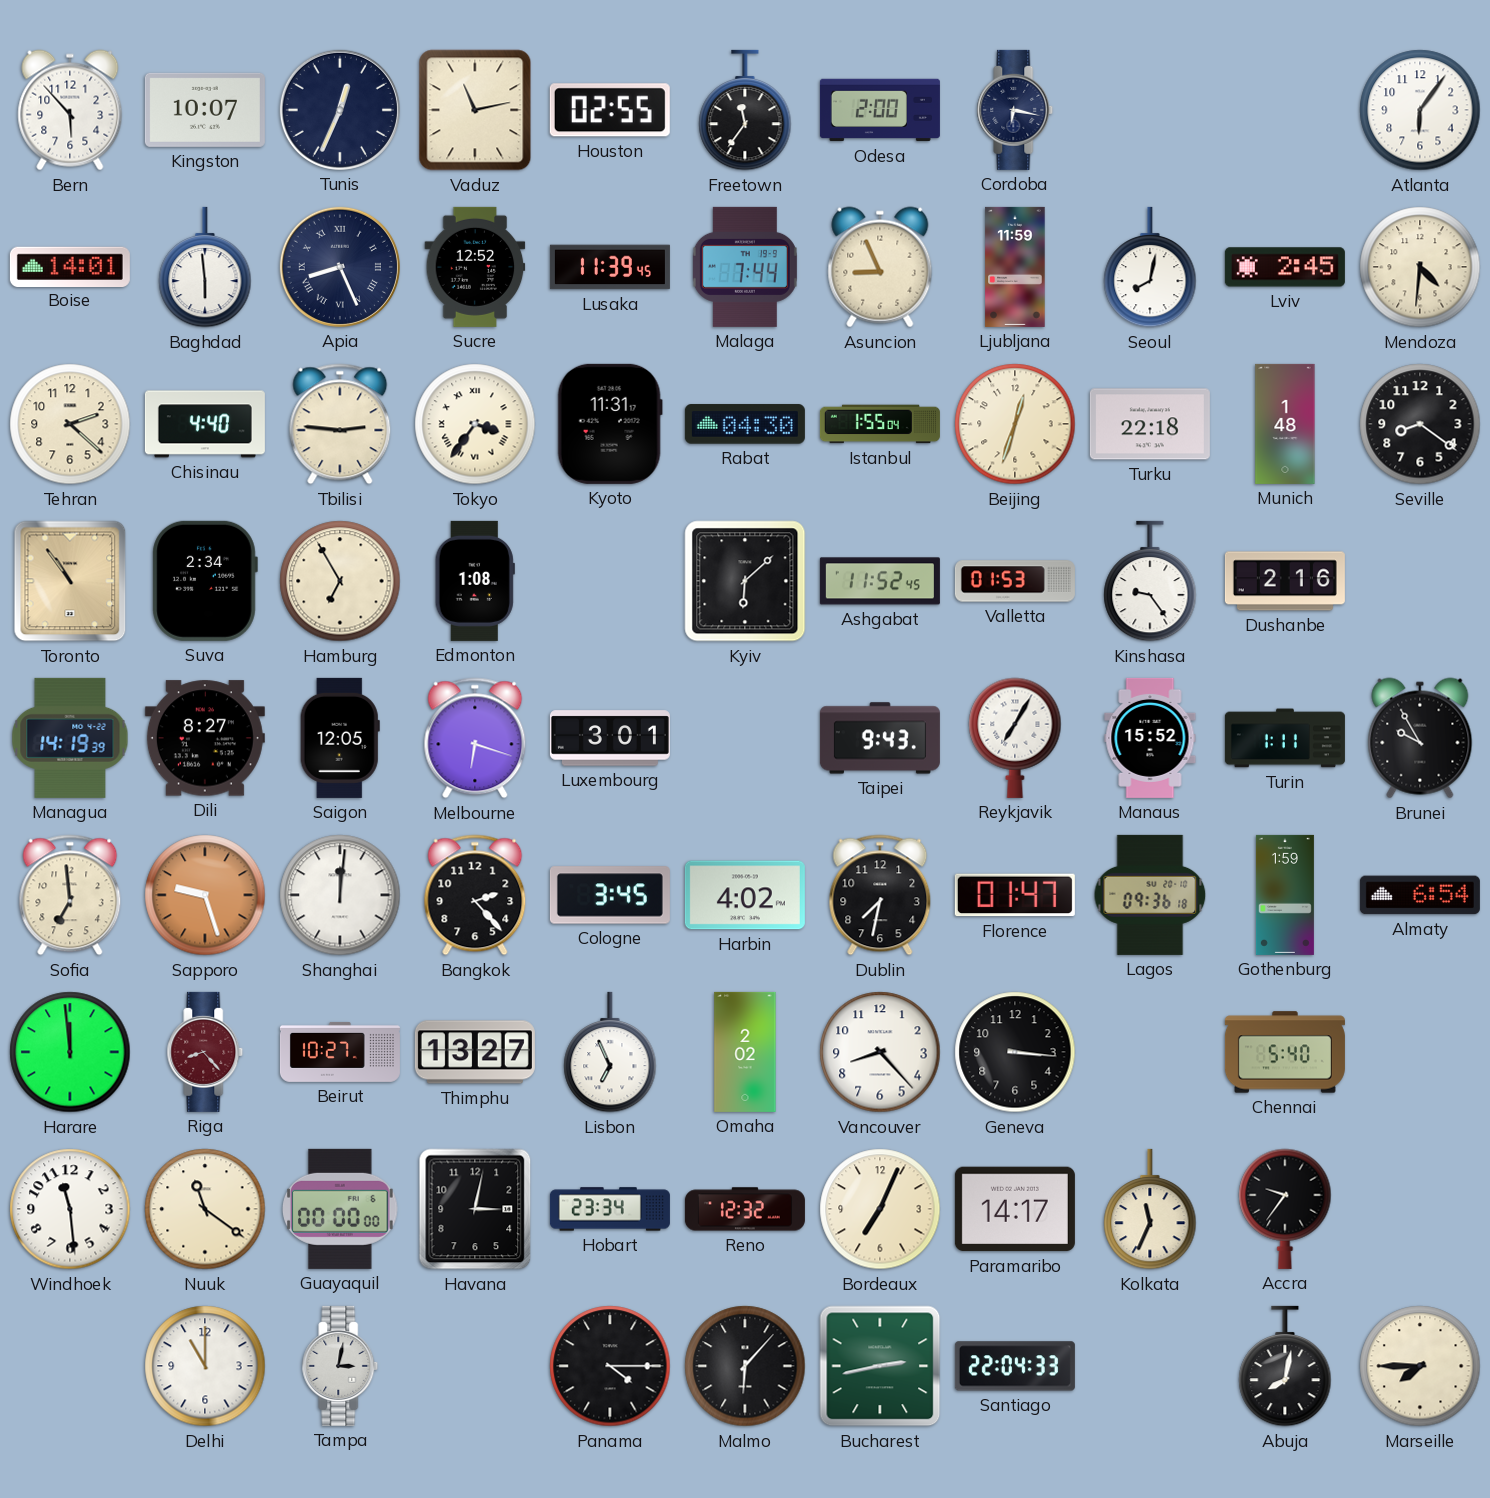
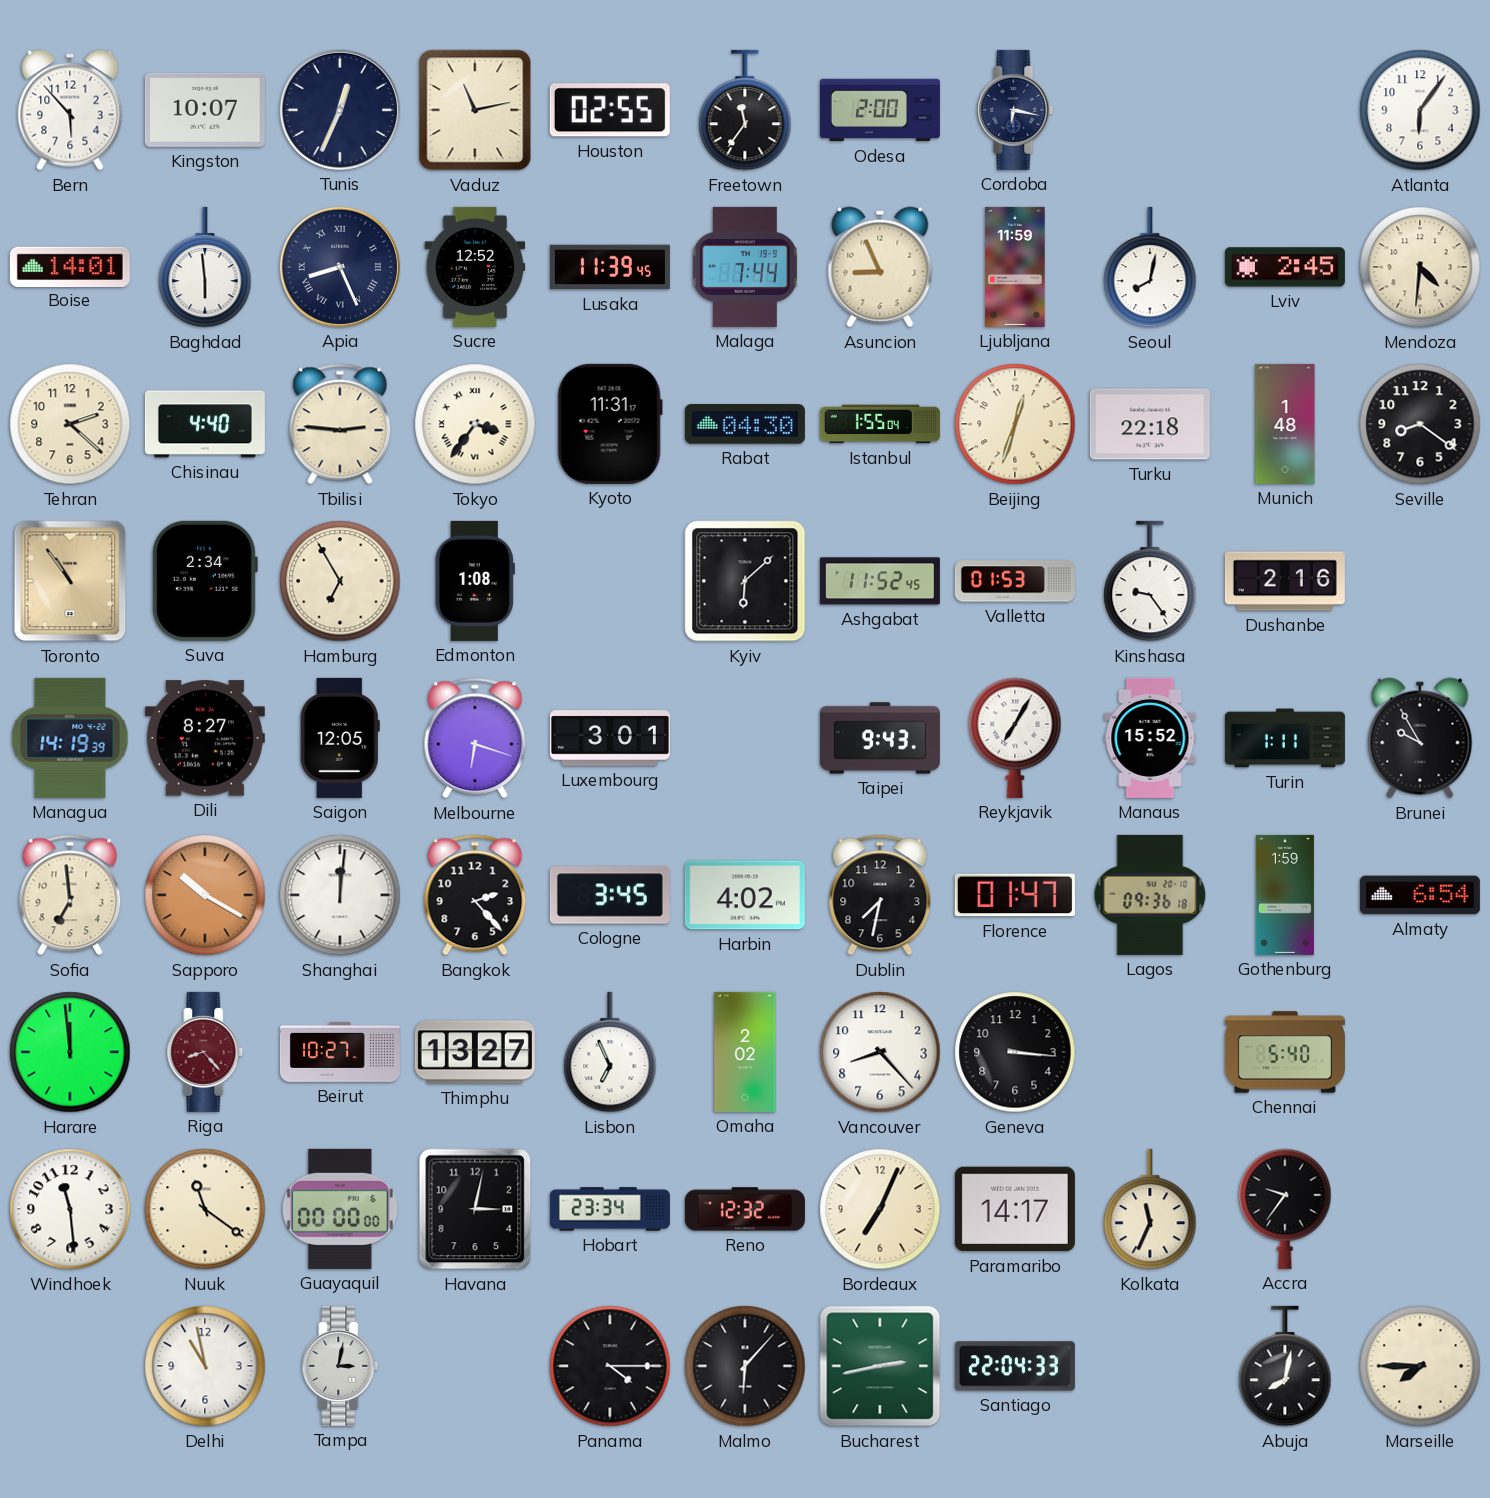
Sapporo: 9:27 -> 10:20
Delhi: 11:00 -> 10:58
